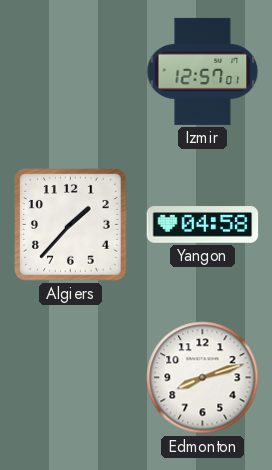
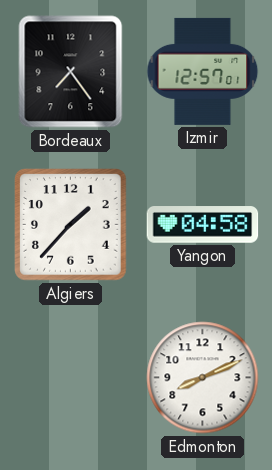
Bordeaux: none -> 7:24
Edmonton: 8:12 -> 8:11
